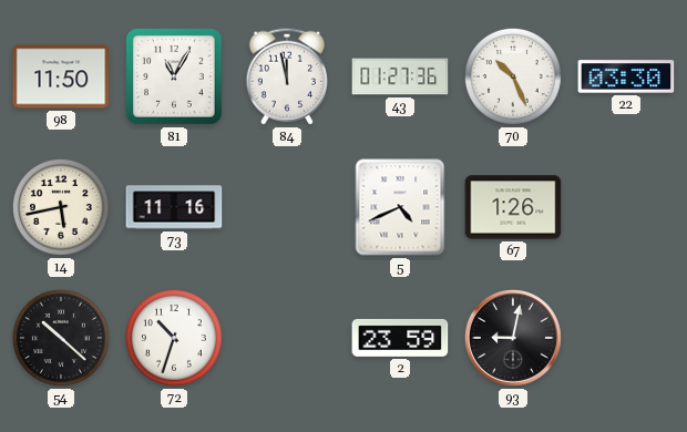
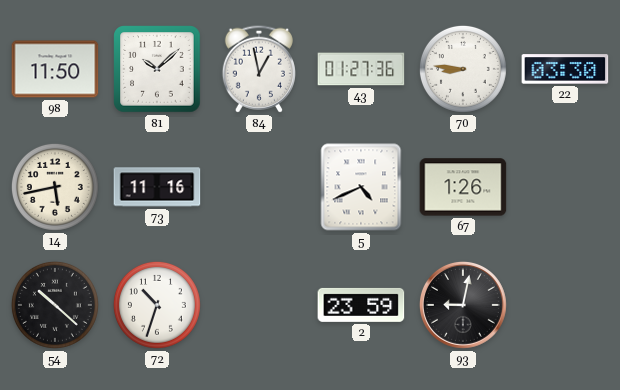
81: 11:05 -> 10:08
84: 11:58 -> 12:58
70: 10:26 -> 8:46
